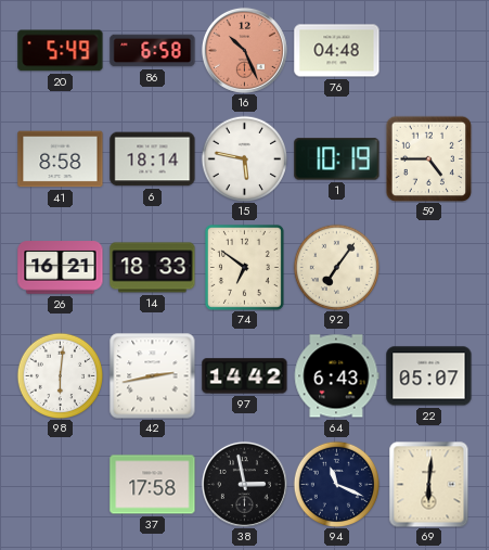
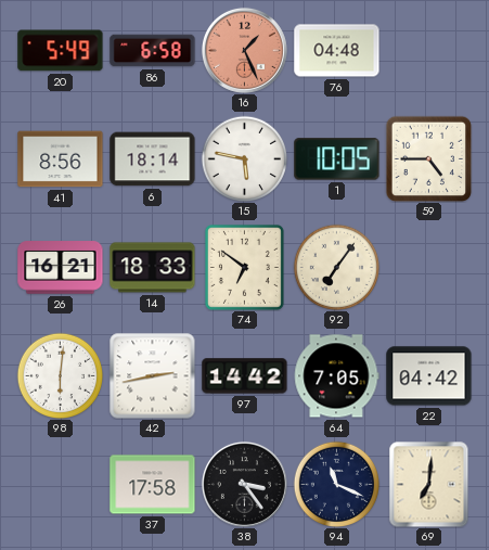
16: 10:26 -> 1:26
41: 8:58 -> 8:56
1: 10:19 -> 10:05
64: 6:43 -> 7:05
22: 05:07 -> 04:42
38: 2:58 -> 3:24
69: 6:01 -> 7:01
